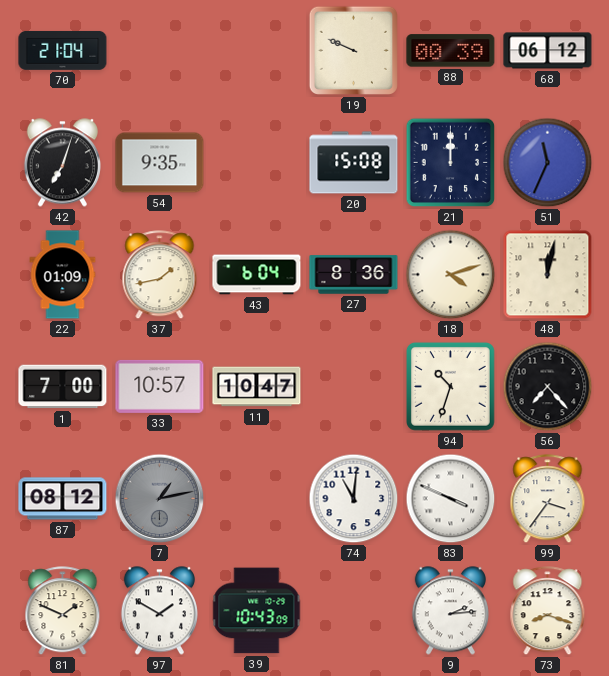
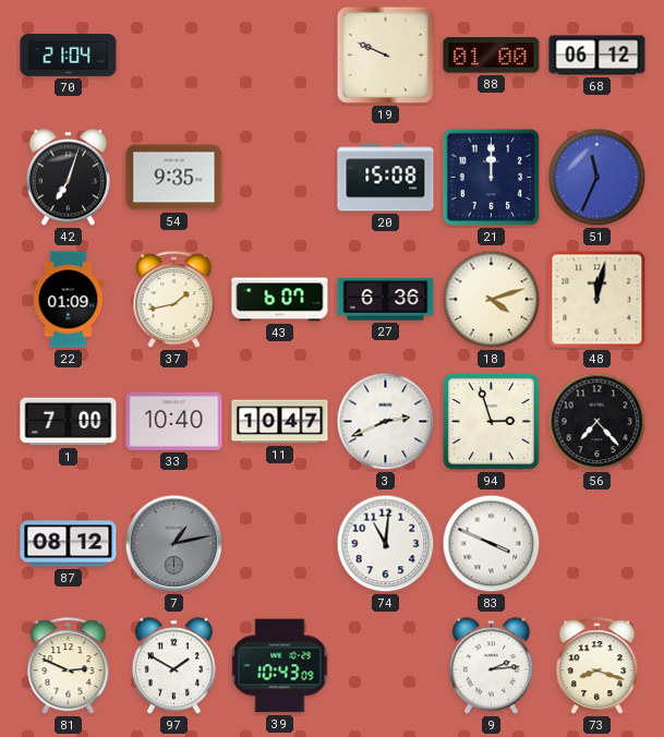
88: 00:39 -> 01:00
43: 6:04 -> 6:07
27: 8:36 -> 6:36
33: 10:57 -> 10:40
3: none -> 2:41
94: 10:33 -> 2:57
99: 3:36 -> none
81: 1:49 -> 2:49
